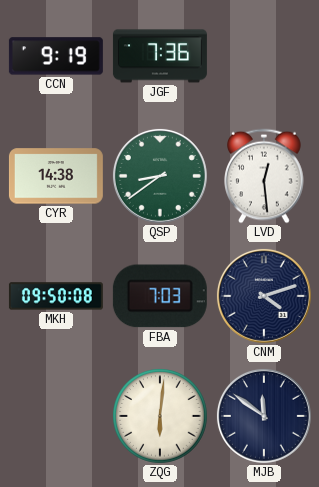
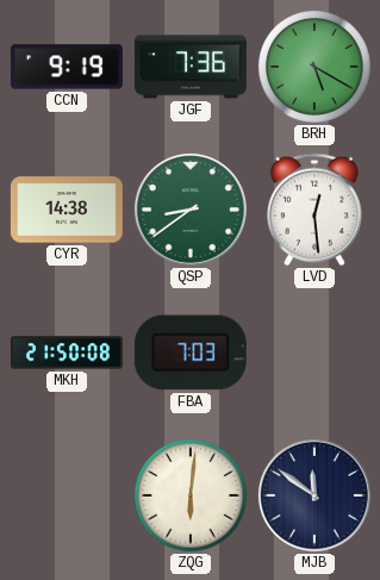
BRH: none -> 5:20
MKH: 09:50 -> 21:50
CNM: 4:12 -> none
